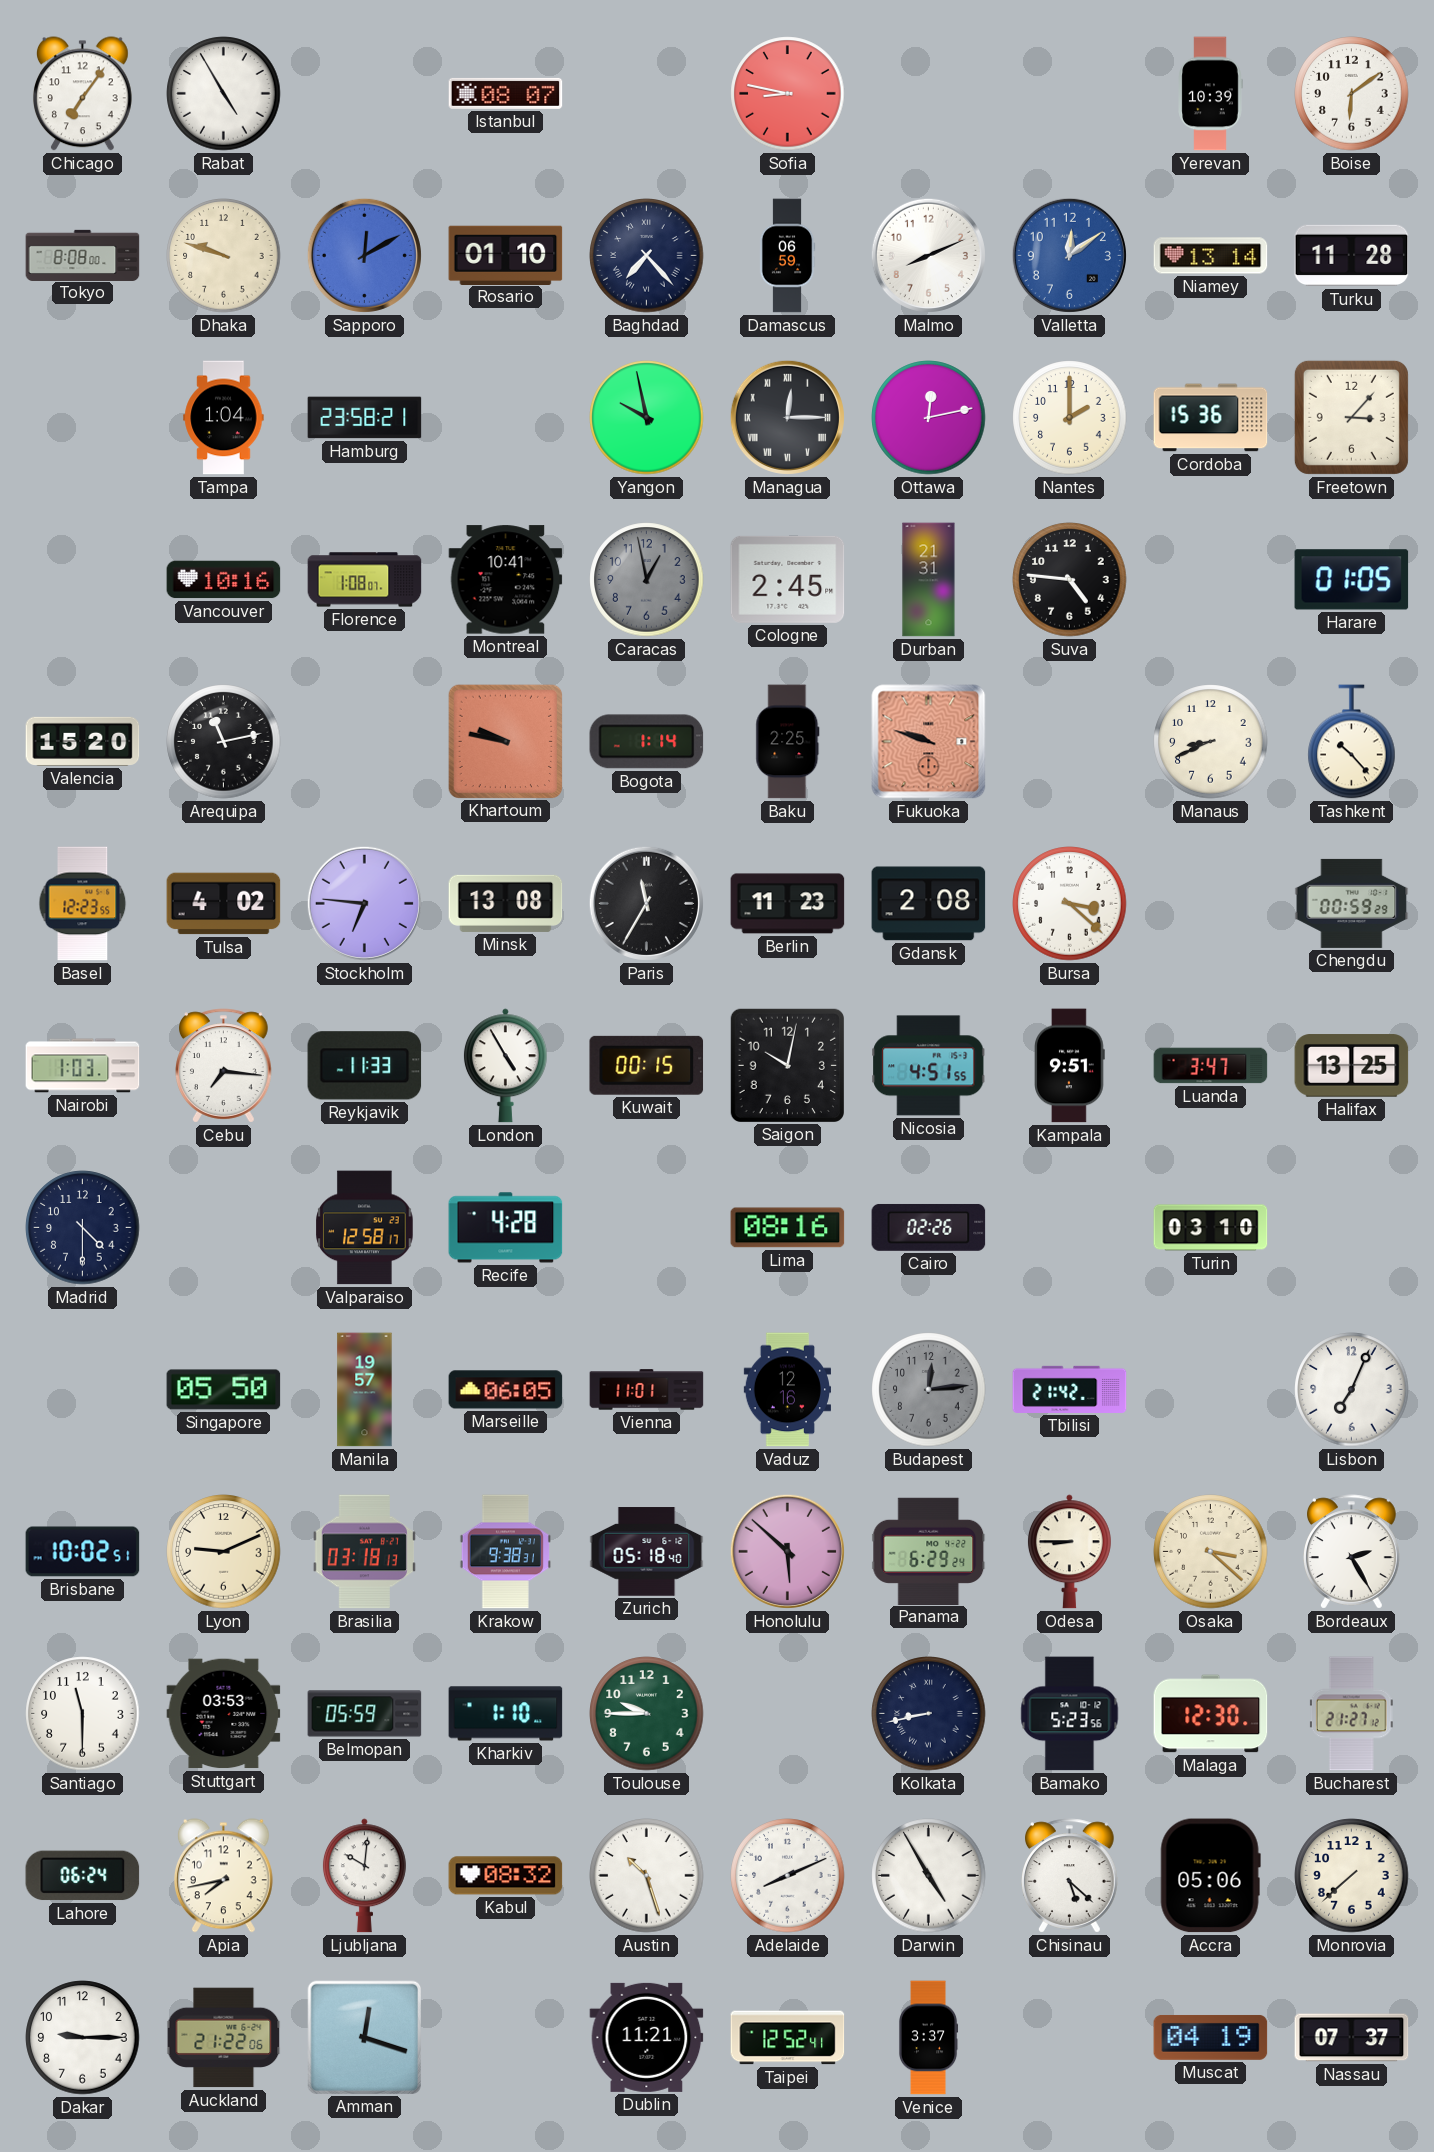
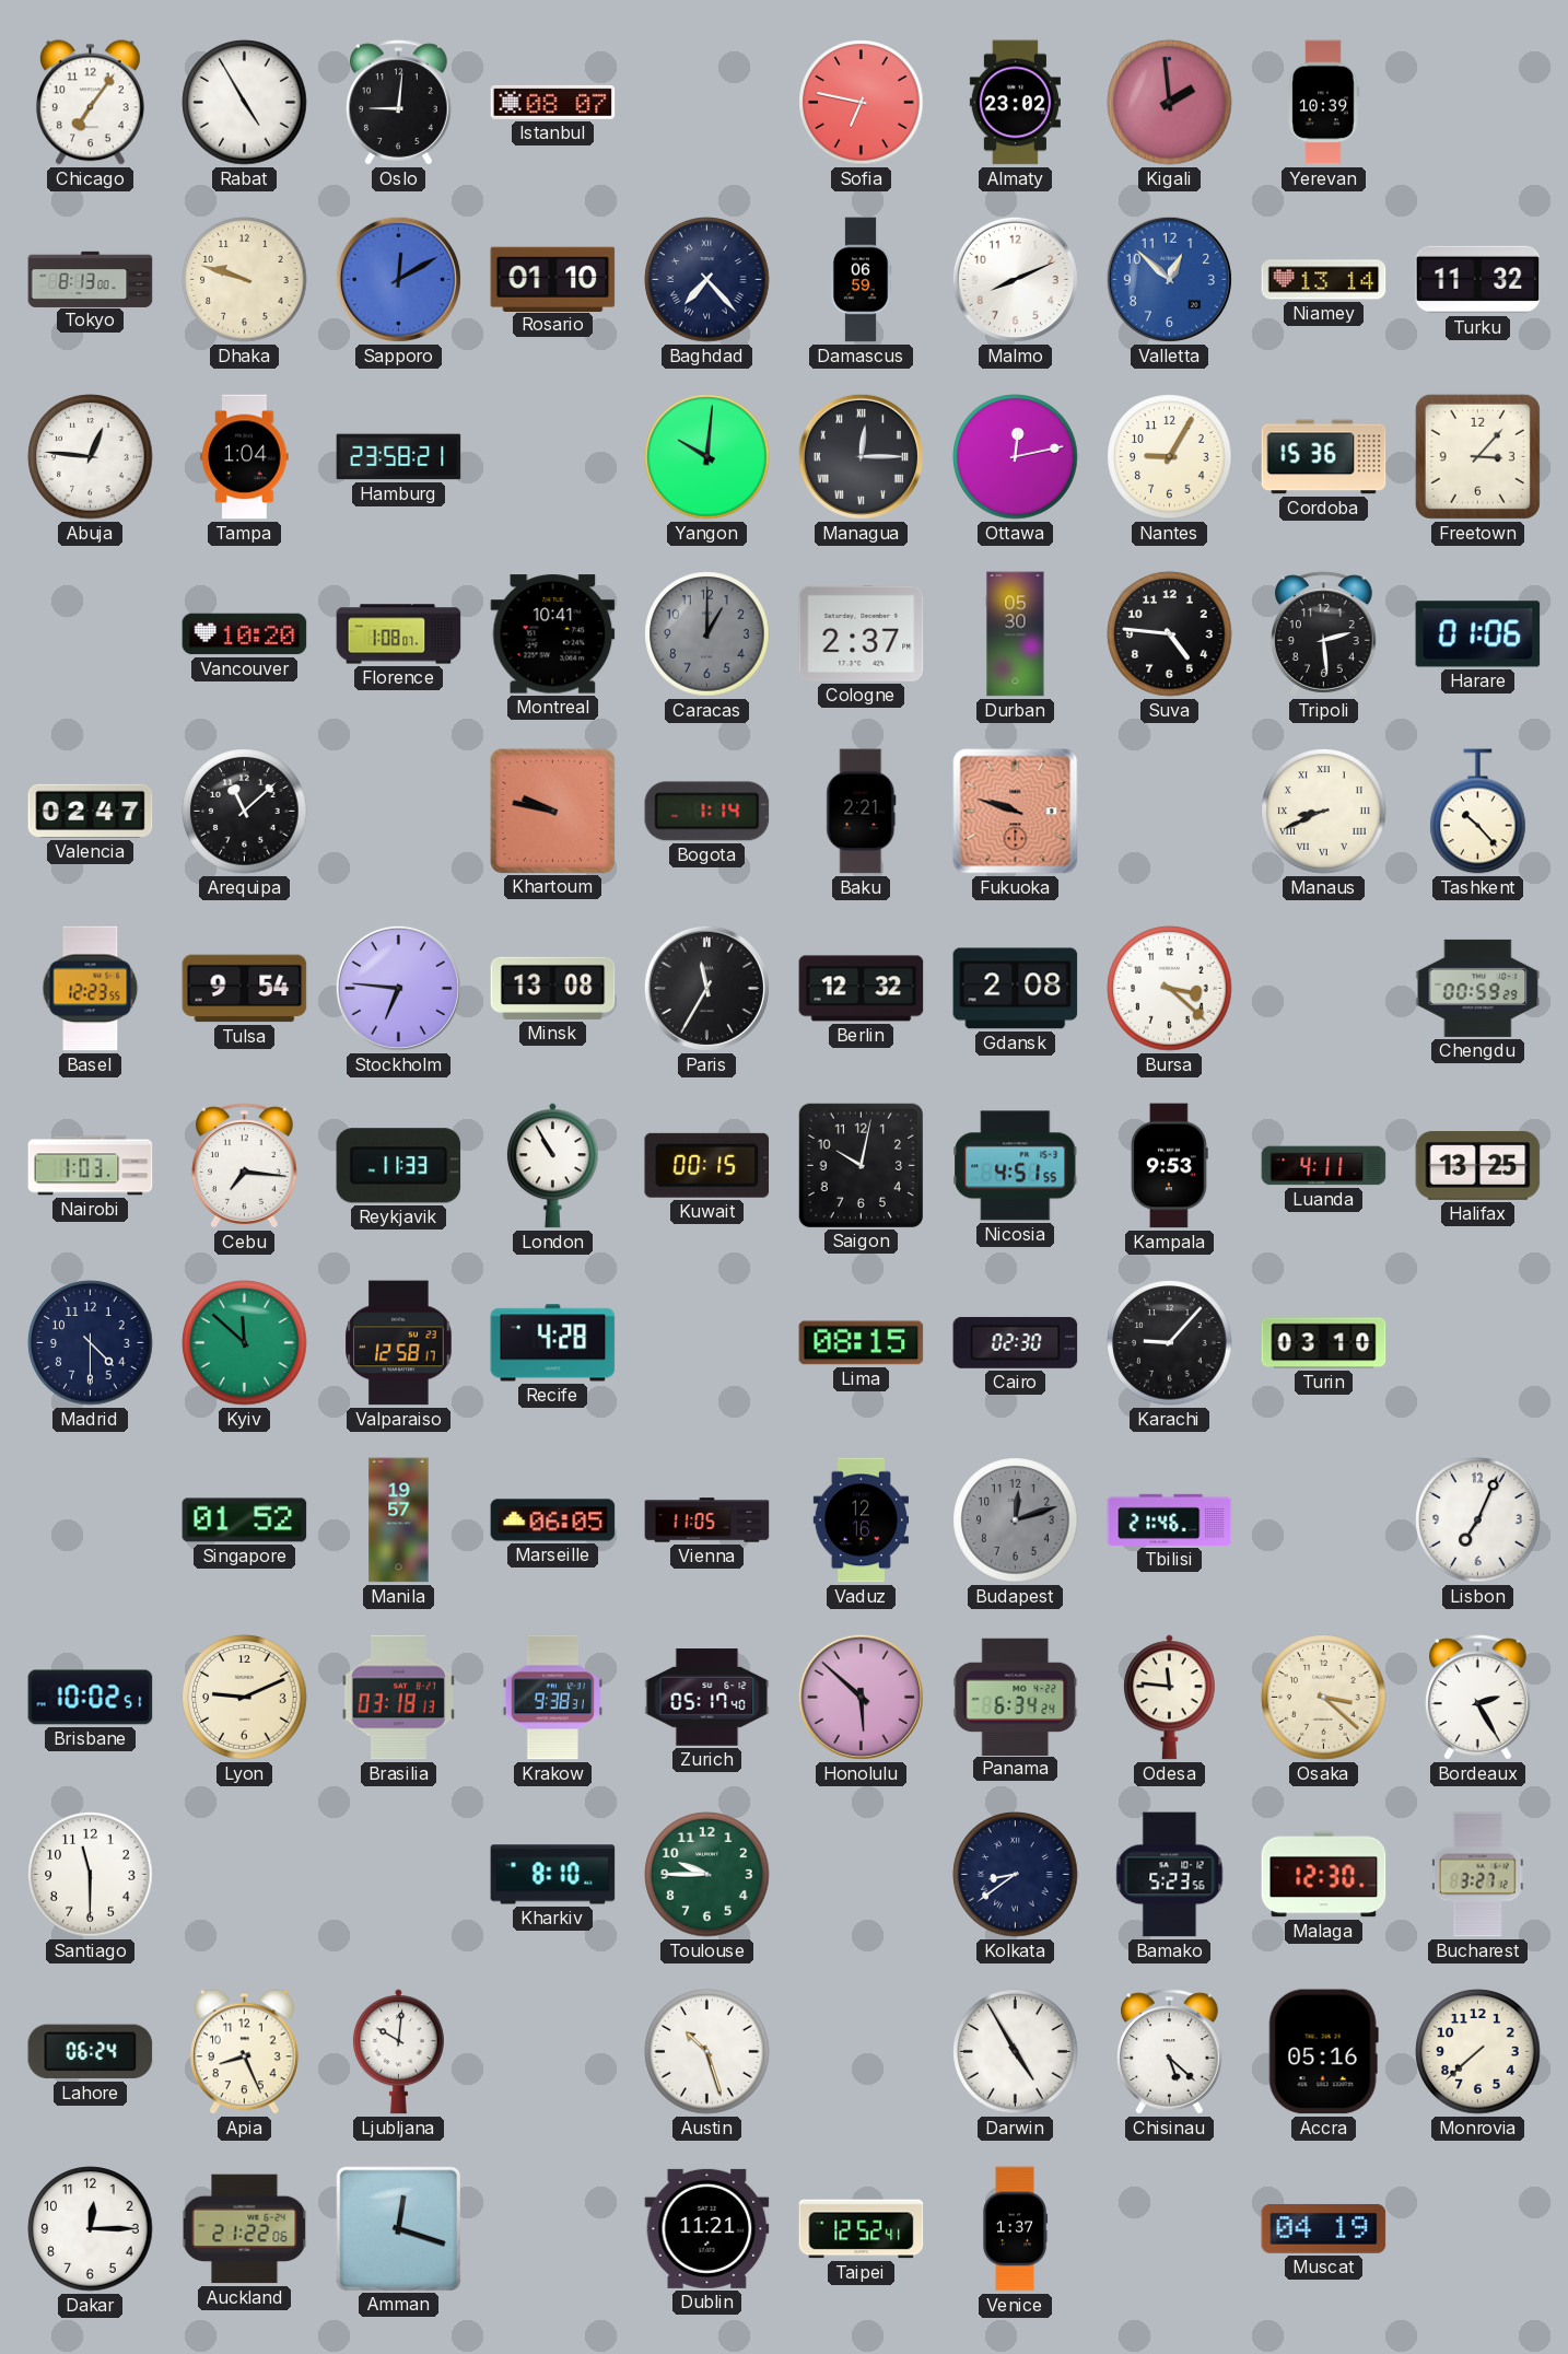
Oslo: none -> 9:01
Sofia: 8:47 -> 6:47
Almaty: none -> 23:02
Kigali: none -> 1:59
Boise: 6:09 -> none
Tokyo: 8:08 -> 8:13
Valletta: 12:09 -> 12:52
Turku: 11:28 -> 11:32
Abuja: none -> 12:46
Yangon: 9:58 -> 10:01
Nantes: 2:00 -> 9:05
Vancouver: 10:16 -> 10:20
Caracas: 12:58 -> 1:00
Cologne: 2:45 -> 2:37
Durban: 21:31 -> 05:30
Tripoli: none -> 2:29
Harare: 01:05 -> 01:06
Valencia: 15:20 -> 02:47
Arequipa: 11:13 -> 11:08
Baku: 2:25 -> 2:21
Manaus numerals: Arabic -> Roman
Tulsa: 4:02 -> 9:54
Berlin: 11:23 -> 12:32
London: 4:55 -> 10:55
Kampala: 9:51 -> 9:53
Luanda: 3:47 -> 4:11
Kyiv: none -> 11:52
Lima: 08:16 -> 08:15
Cairo: 02:26 -> 02:30
Karachi: none -> 9:07
Singapore: 05:50 -> 01:52
Vienna: 11:01 -> 11:05
Budapest: 12:14 -> 12:12
Tbilisi: 21:42 -> 21:46
Zurich: 05:18 -> 05:17
Panama: 6:29 -> 6:34
Odesa: 8:45 -> 11:46
Stuttgart: 03:53 -> none
Belmopan: 05:59 -> none
Kharkiv: 1:10 -> 8:10
Kolkata: 8:43 -> 8:39
Bucharest: 21:27 -> 3:27
Apia: 7:43 -> 8:26
Kabul: 08:32 -> none
Adelaide: 8:11 -> none
Accra: 05:06 -> 05:16
Dakar: 9:15 -> 12:15
Venice: 3:37 -> 1:37
Nassau: 07:37 -> none
